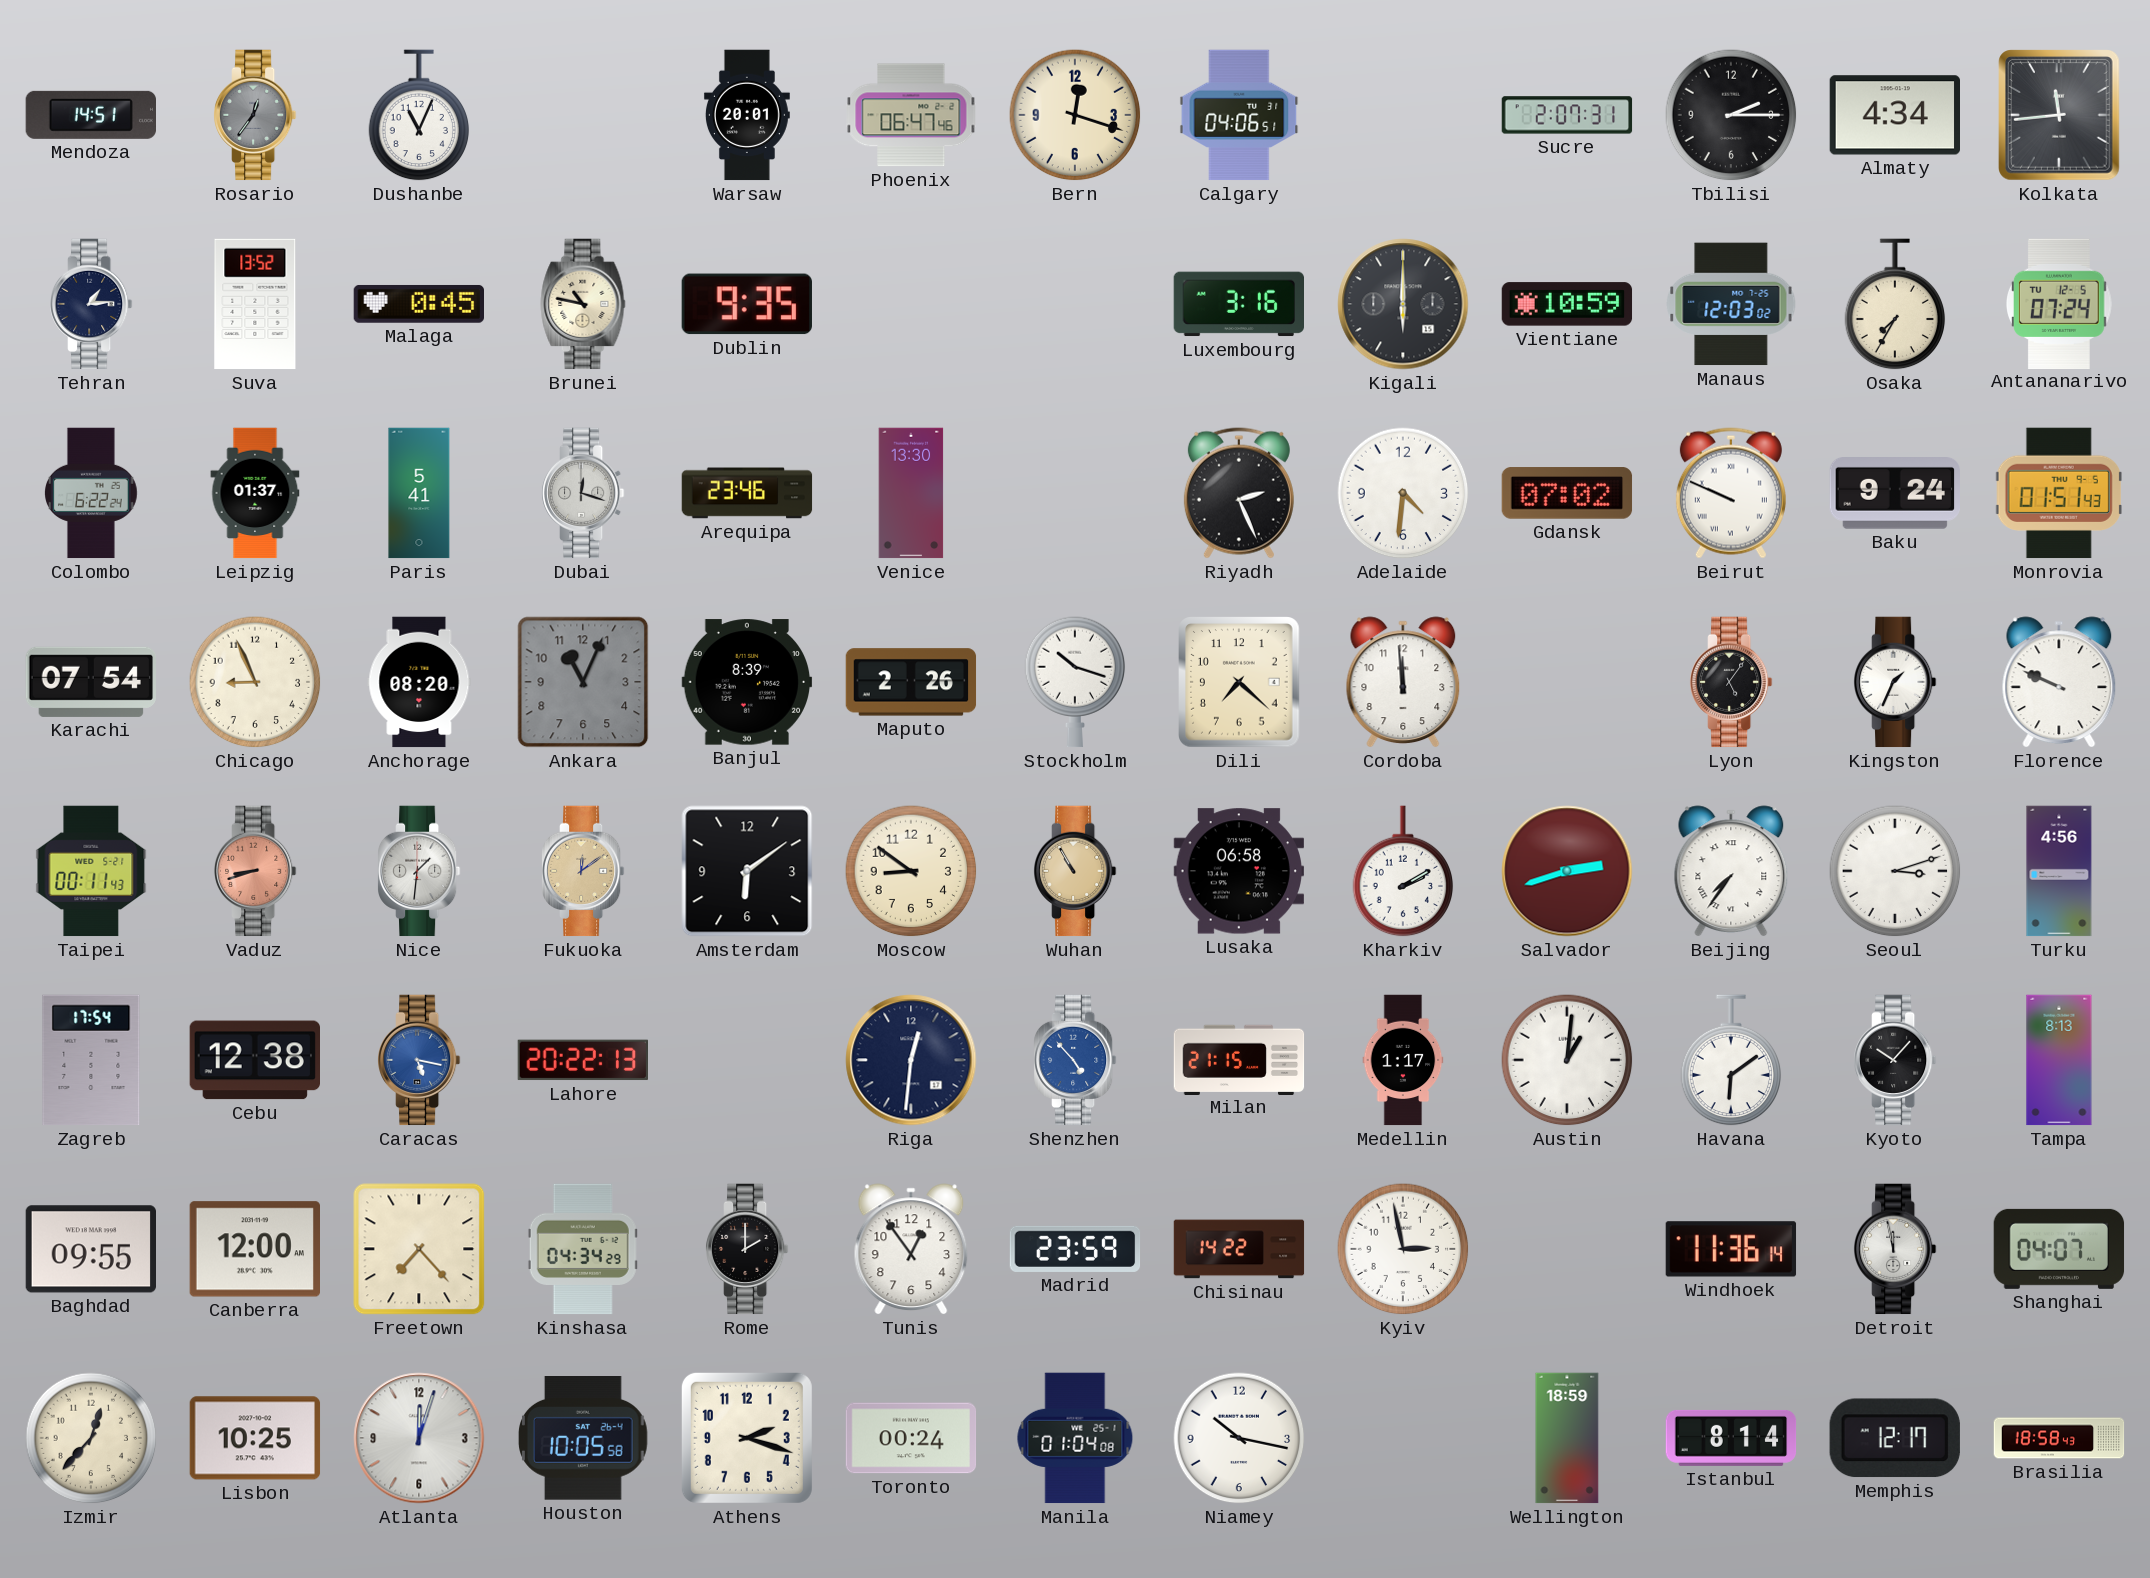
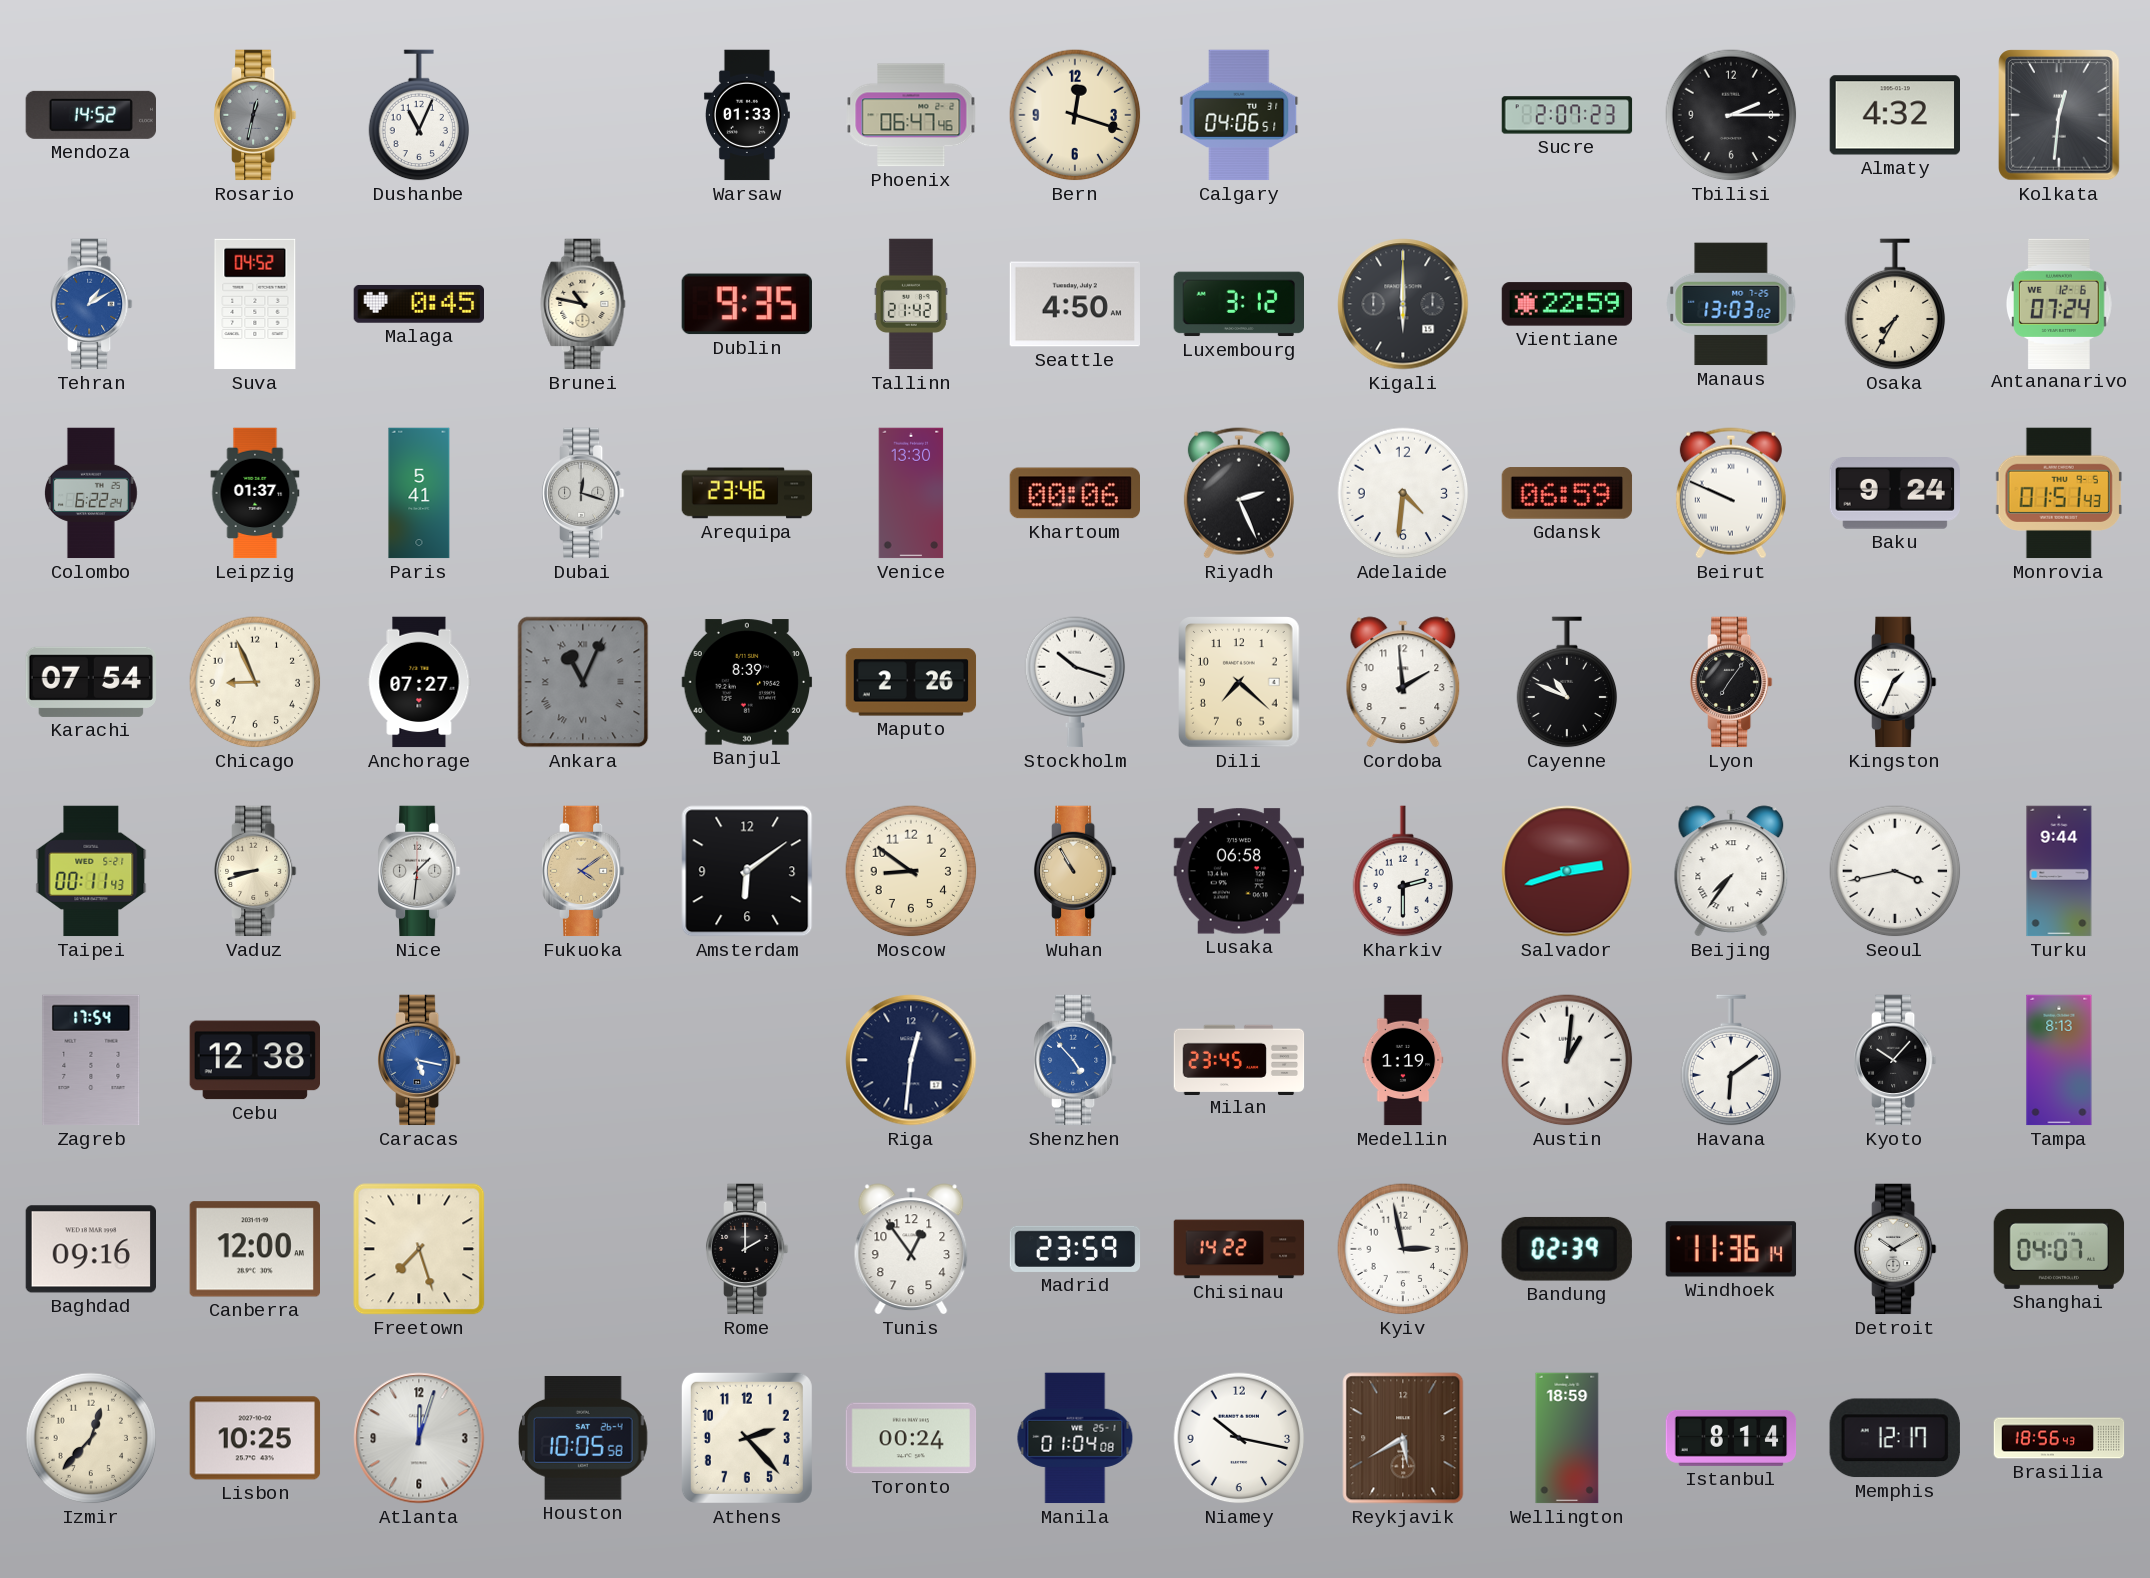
Mendoza: 14:51 -> 14:52
Rosario: 12:36 -> 12:32
Warsaw: 20:01 -> 01:33
Sucre: 2:07:31 -> 2:07:23
Almaty: 4:34 -> 4:32
Kolkata: 11:44 -> 12:31
Tehran: 1:14 -> 1:10
Tehran dial: navy -> blue
Suva: 13:52 -> 04:52
Tallinn: none -> 21:42
Seattle: none -> 4:50
Luxembourg: 3:16 -> 3:12
Vientiane: 10:59 -> 22:59
Manaus: 12:03 -> 13:03
Antananarivo date: TU 12-5 -> WE 12-6
Khartoum: none -> 00:06
Gdansk: 07:02 -> 06:59
Anchorage: 08:20 -> 07:27
Ankara numerals: Arabic -> Roman
Cordoba: 11:59 -> 1:59
Cayenne: none -> 10:49
Lyon: 5:06 -> 7:06
Florence: 9:49 -> none
Vaduz dial: salmon -> cream
Fukuoka: 12:09 -> 4:09
Kharkiv: 2:10 -> 2:30
Seoul: 3:12 -> 3:43
Turku: 4:56 -> 9:44
Lahore: 20:22 -> none
Milan: 21:15 -> 23:45
Medellin: 1:17 -> 1:19
Baghdad: 09:55 -> 09:16
Freetown: 7:23 -> 7:27
Kinshasa: 04:34 -> none
Bandung: none -> 02:39
Detroit: 11:58 -> 10:10
Athens: 2:18 -> 2:23
Reykjavik: none -> 5:40
Brasilia: 18:58 -> 18:56
